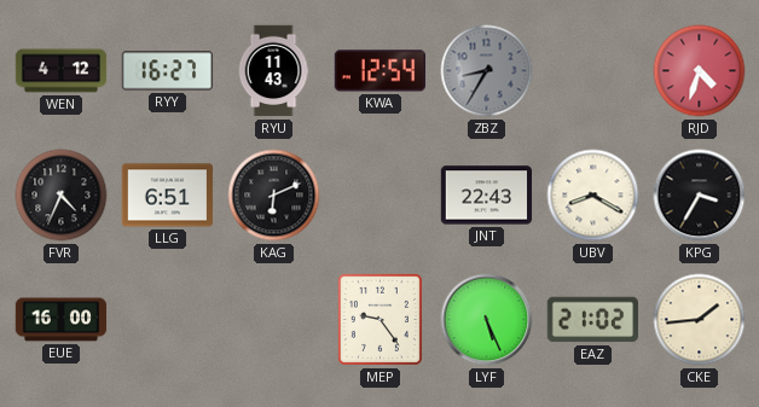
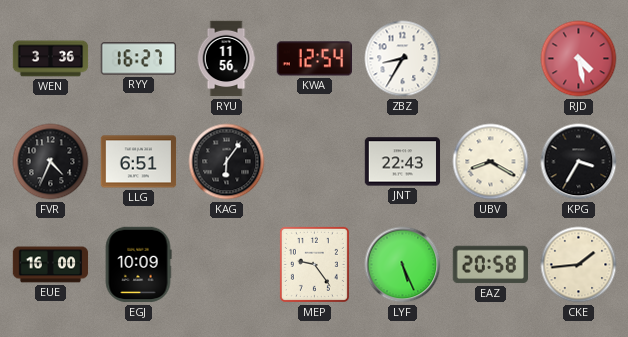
WEN: 4:12 -> 3:36
RYU: 11:43 -> 11:56
ZBZ dial: grey -> white
RJD: 4:33 -> 4:28
KAG: 6:11 -> 6:06
EGJ: none -> 10:09
EAZ: 21:02 -> 20:58
